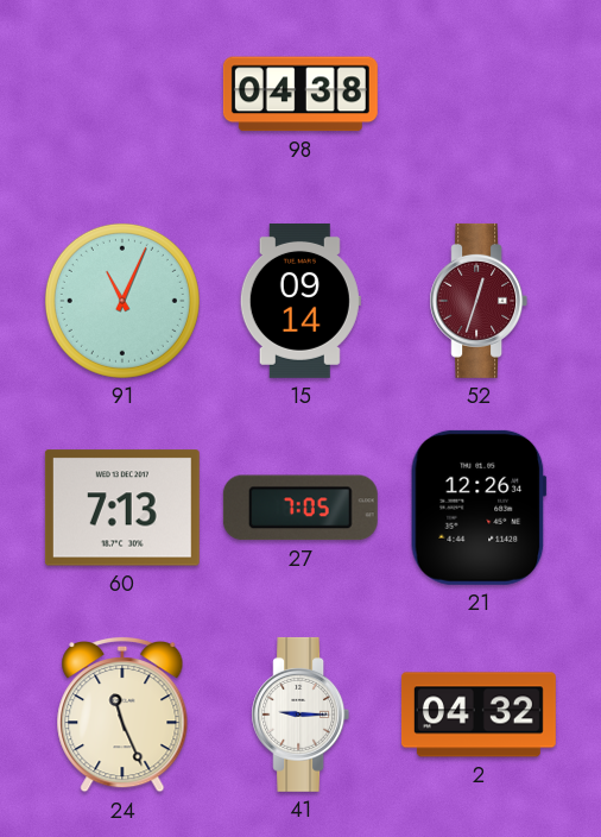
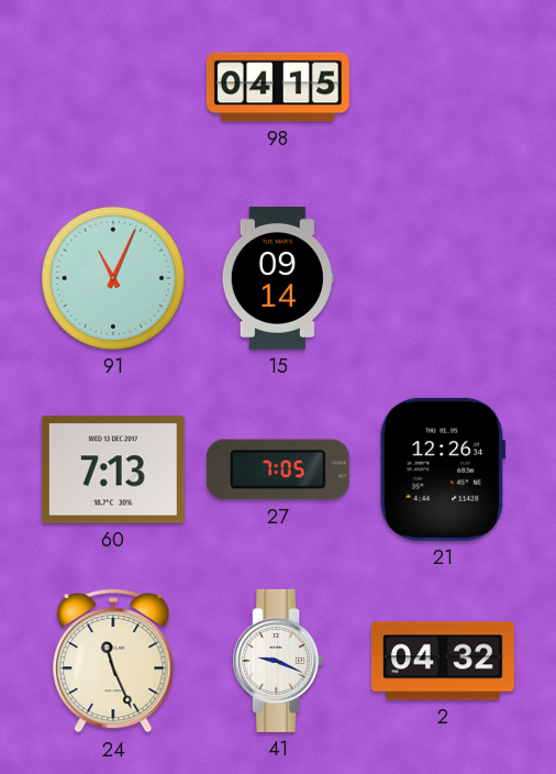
98: 04:38 -> 04:15
52: 12:33 -> none
41: 9:15 -> 9:19
